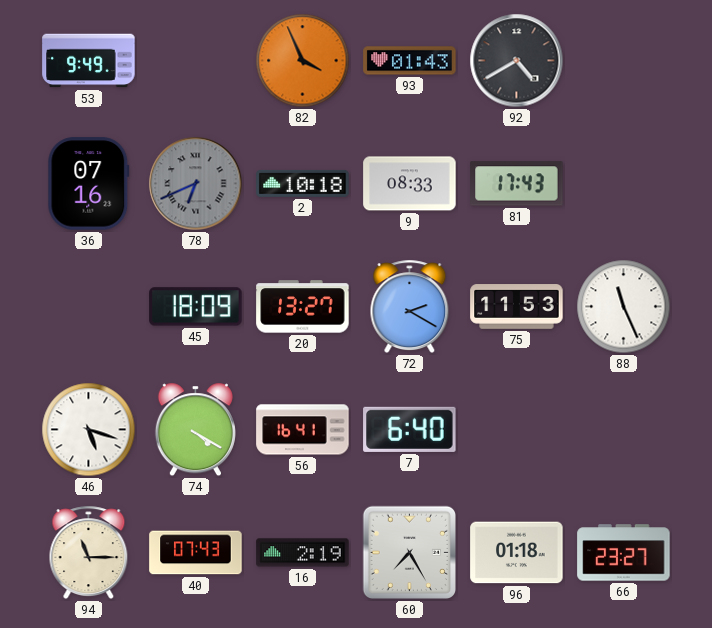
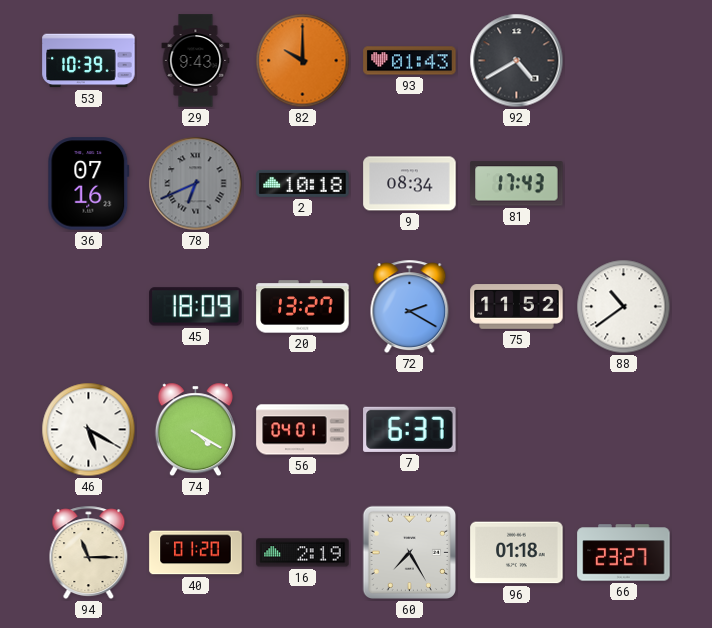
53: 9:49 -> 10:39
29: none -> 9:43
82: 3:56 -> 10:00
9: 08:33 -> 08:34
75: 11:53 -> 11:52
88: 11:26 -> 10:39
46: 5:18 -> 5:20
56: 16:41 -> 04:01
7: 6:40 -> 6:37
40: 07:43 -> 01:20
